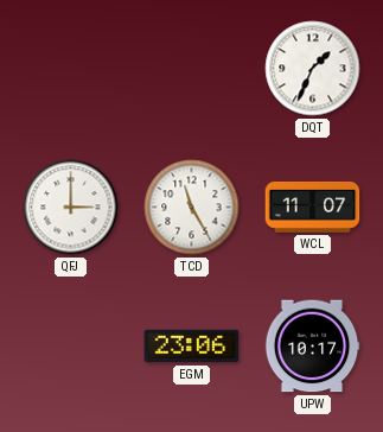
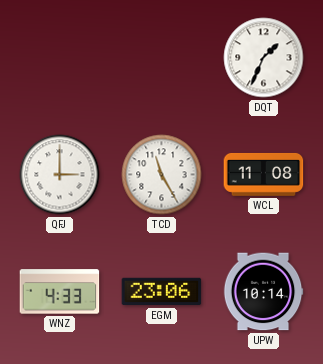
WCL: 11:07 -> 11:08
WNZ: none -> 4:33
UPW: 10:17 -> 10:14
